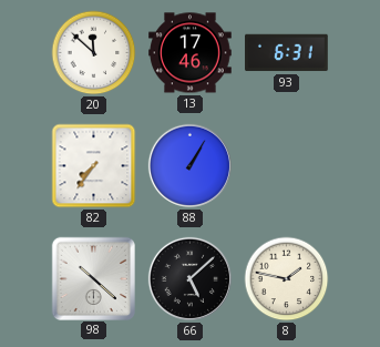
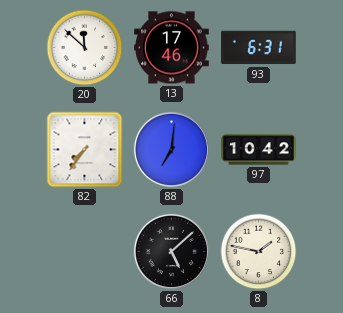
88: 1:05 -> 7:01
97: none -> 10:42
98: 10:22 -> none
